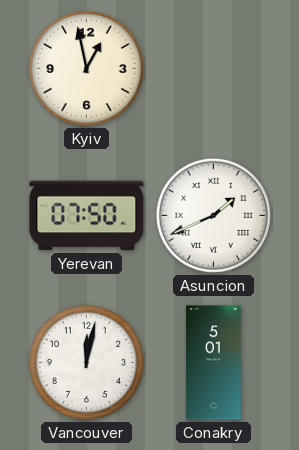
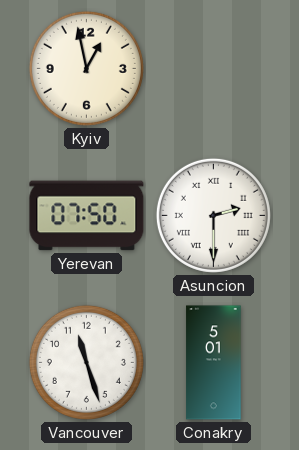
Asuncion: 1:41 -> 2:30
Vancouver: 12:02 -> 11:27
